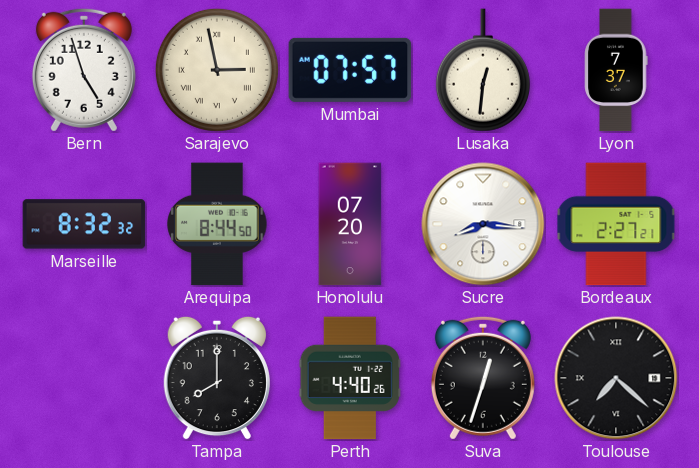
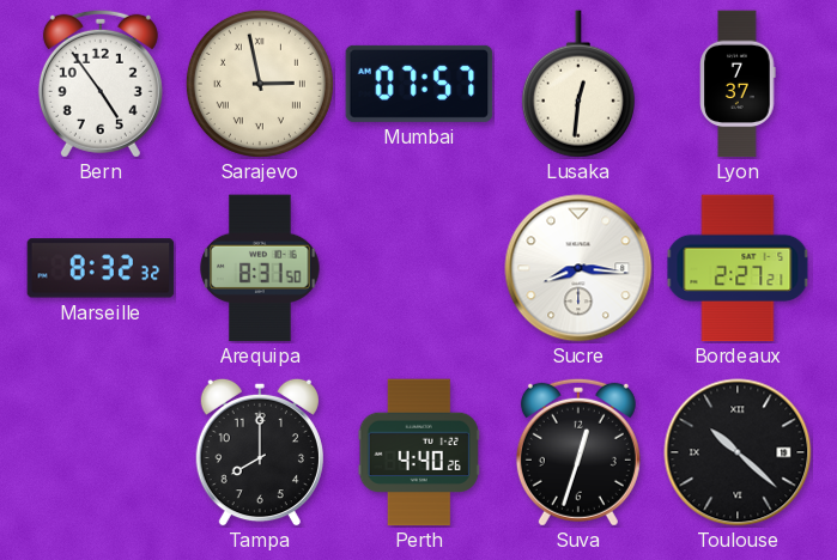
Bern: 4:57 -> 4:54
Arequipa: 8:44 -> 8:31
Honolulu: 07:20 -> none
Toulouse: 7:22 -> 10:22
